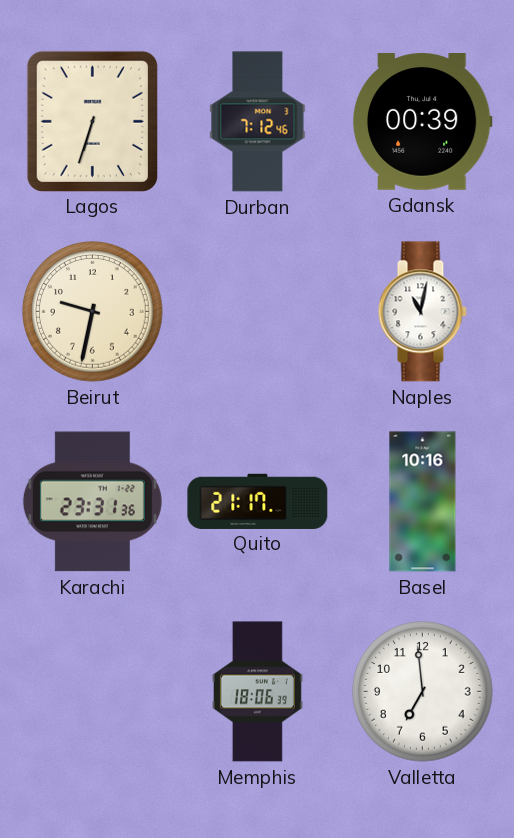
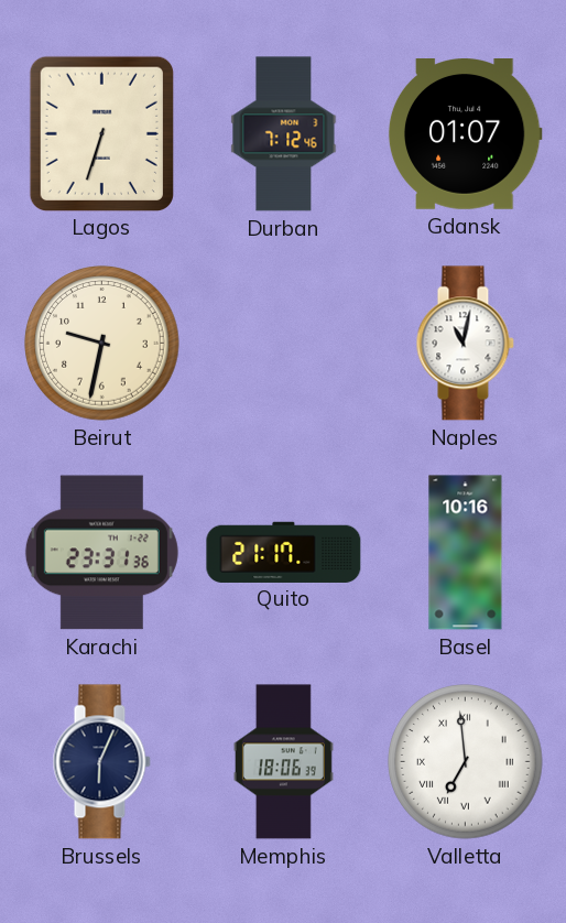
Gdansk: 00:39 -> 01:07
Brussels: none -> 6:04
Valletta numerals: Arabic -> Roman
